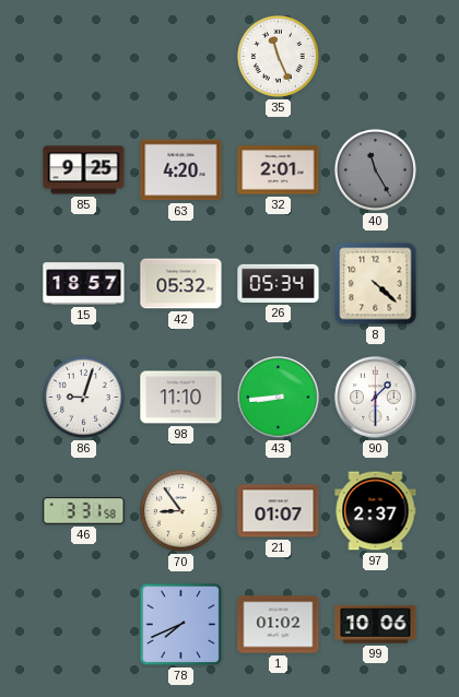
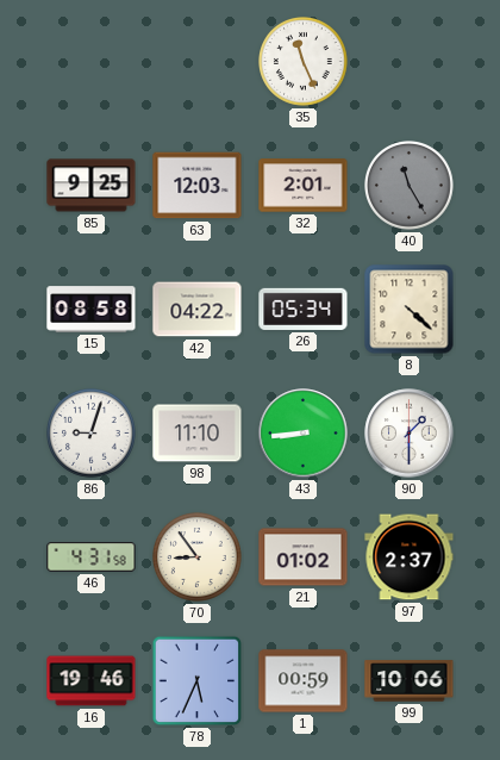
63: 4:20 -> 12:03
15: 18:57 -> 08:58
42: 05:32 -> 04:22
46: 3:31 -> 4:31
21: 01:07 -> 01:02
16: none -> 19:46
78: 7:41 -> 5:34
1: 01:02 -> 00:59
